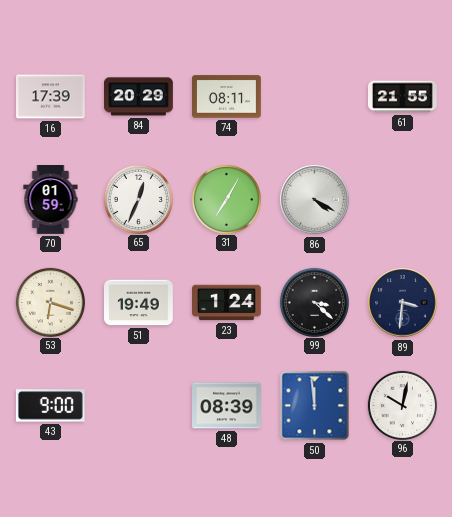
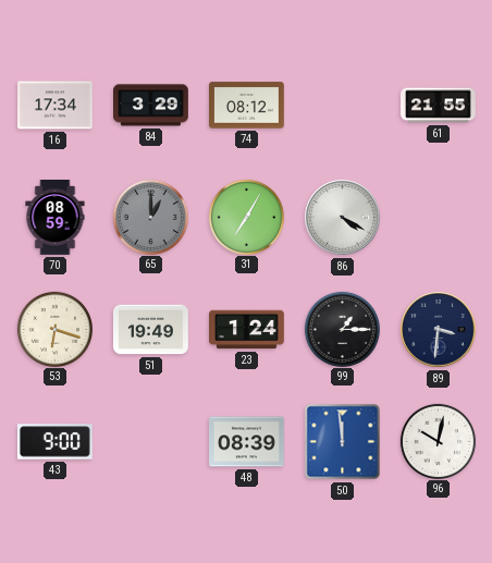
16: 17:39 -> 17:34
84: 20:29 -> 3:29
74: 08:11 -> 08:12
70: 01:59 -> 08:59
65: 12:34 -> 1:00
65 dial: white -> grey
99: 3:22 -> 1:15
